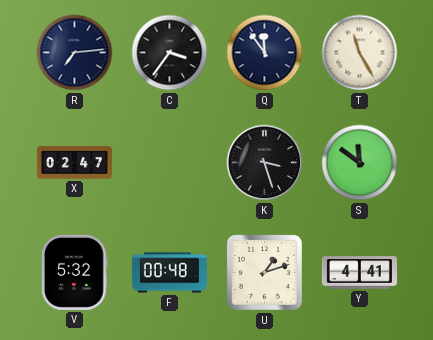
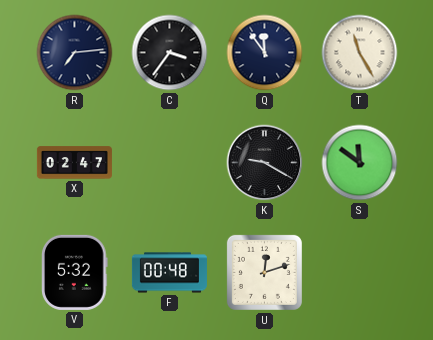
K: 3:27 -> 9:20
U: 1:12 -> 12:12
Y: 4:41 -> none
